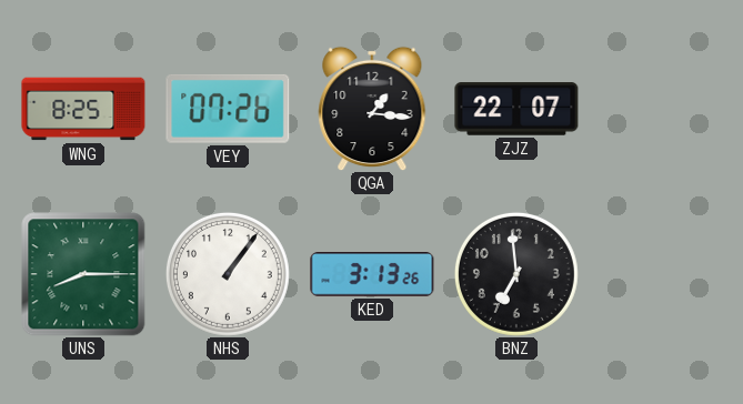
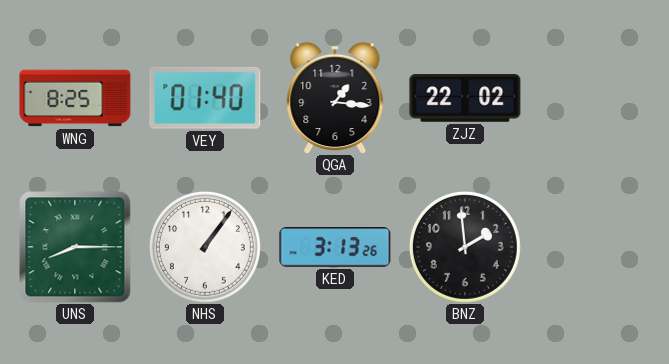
VEY: 07:26 -> 01:40
ZJZ: 22:07 -> 22:02
BNZ: 6:59 -> 1:59
